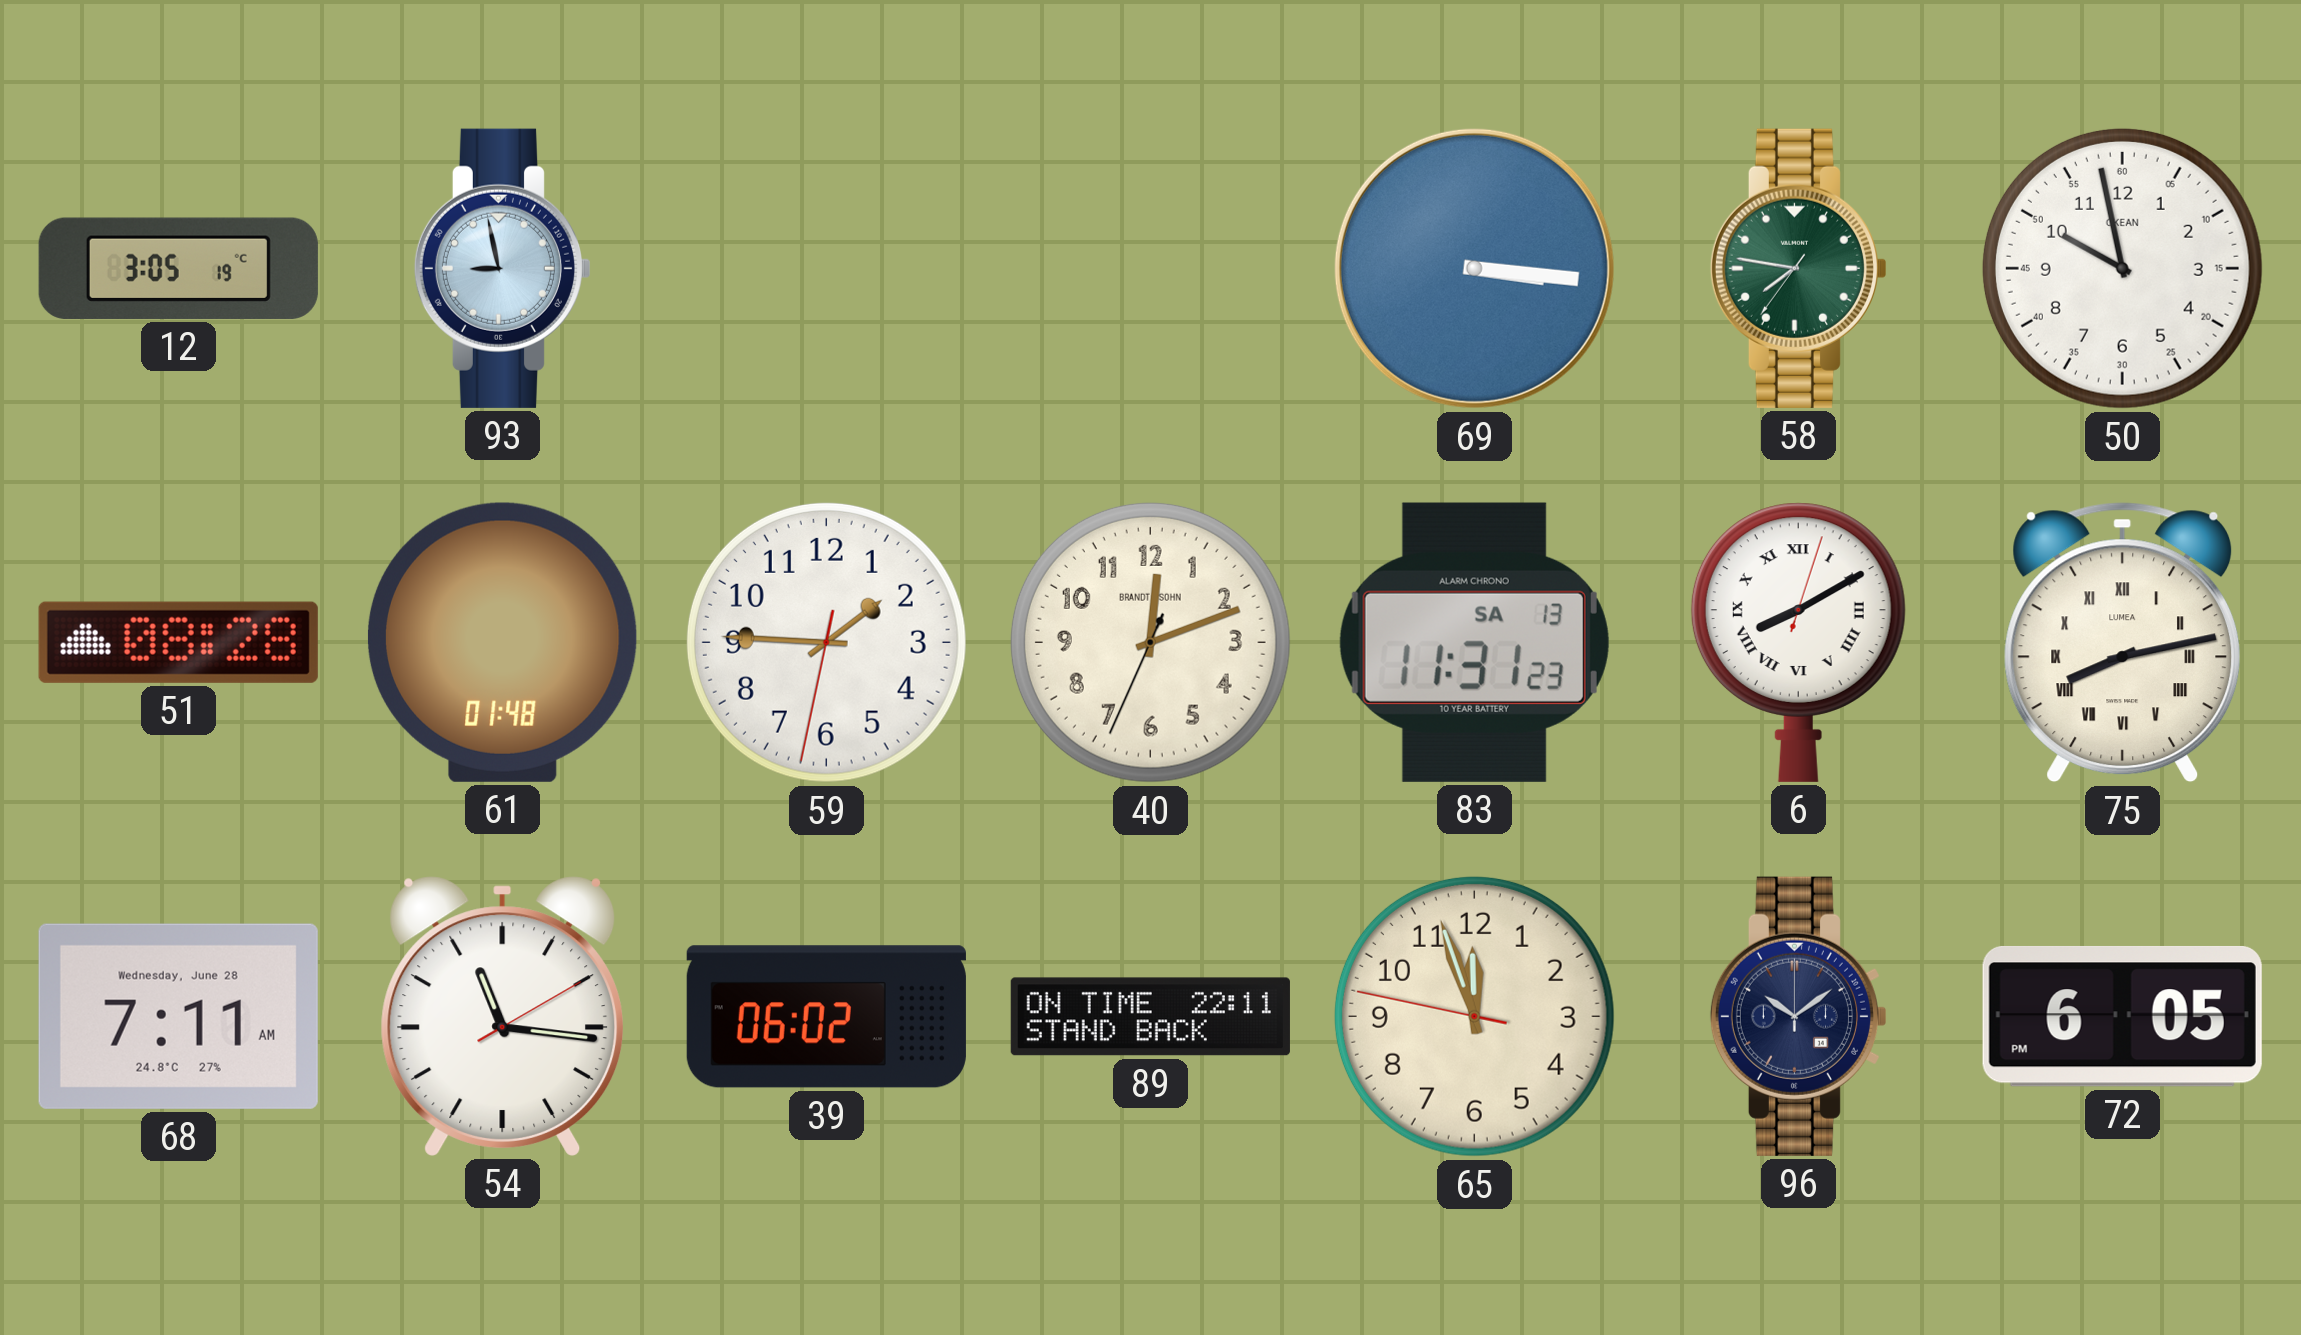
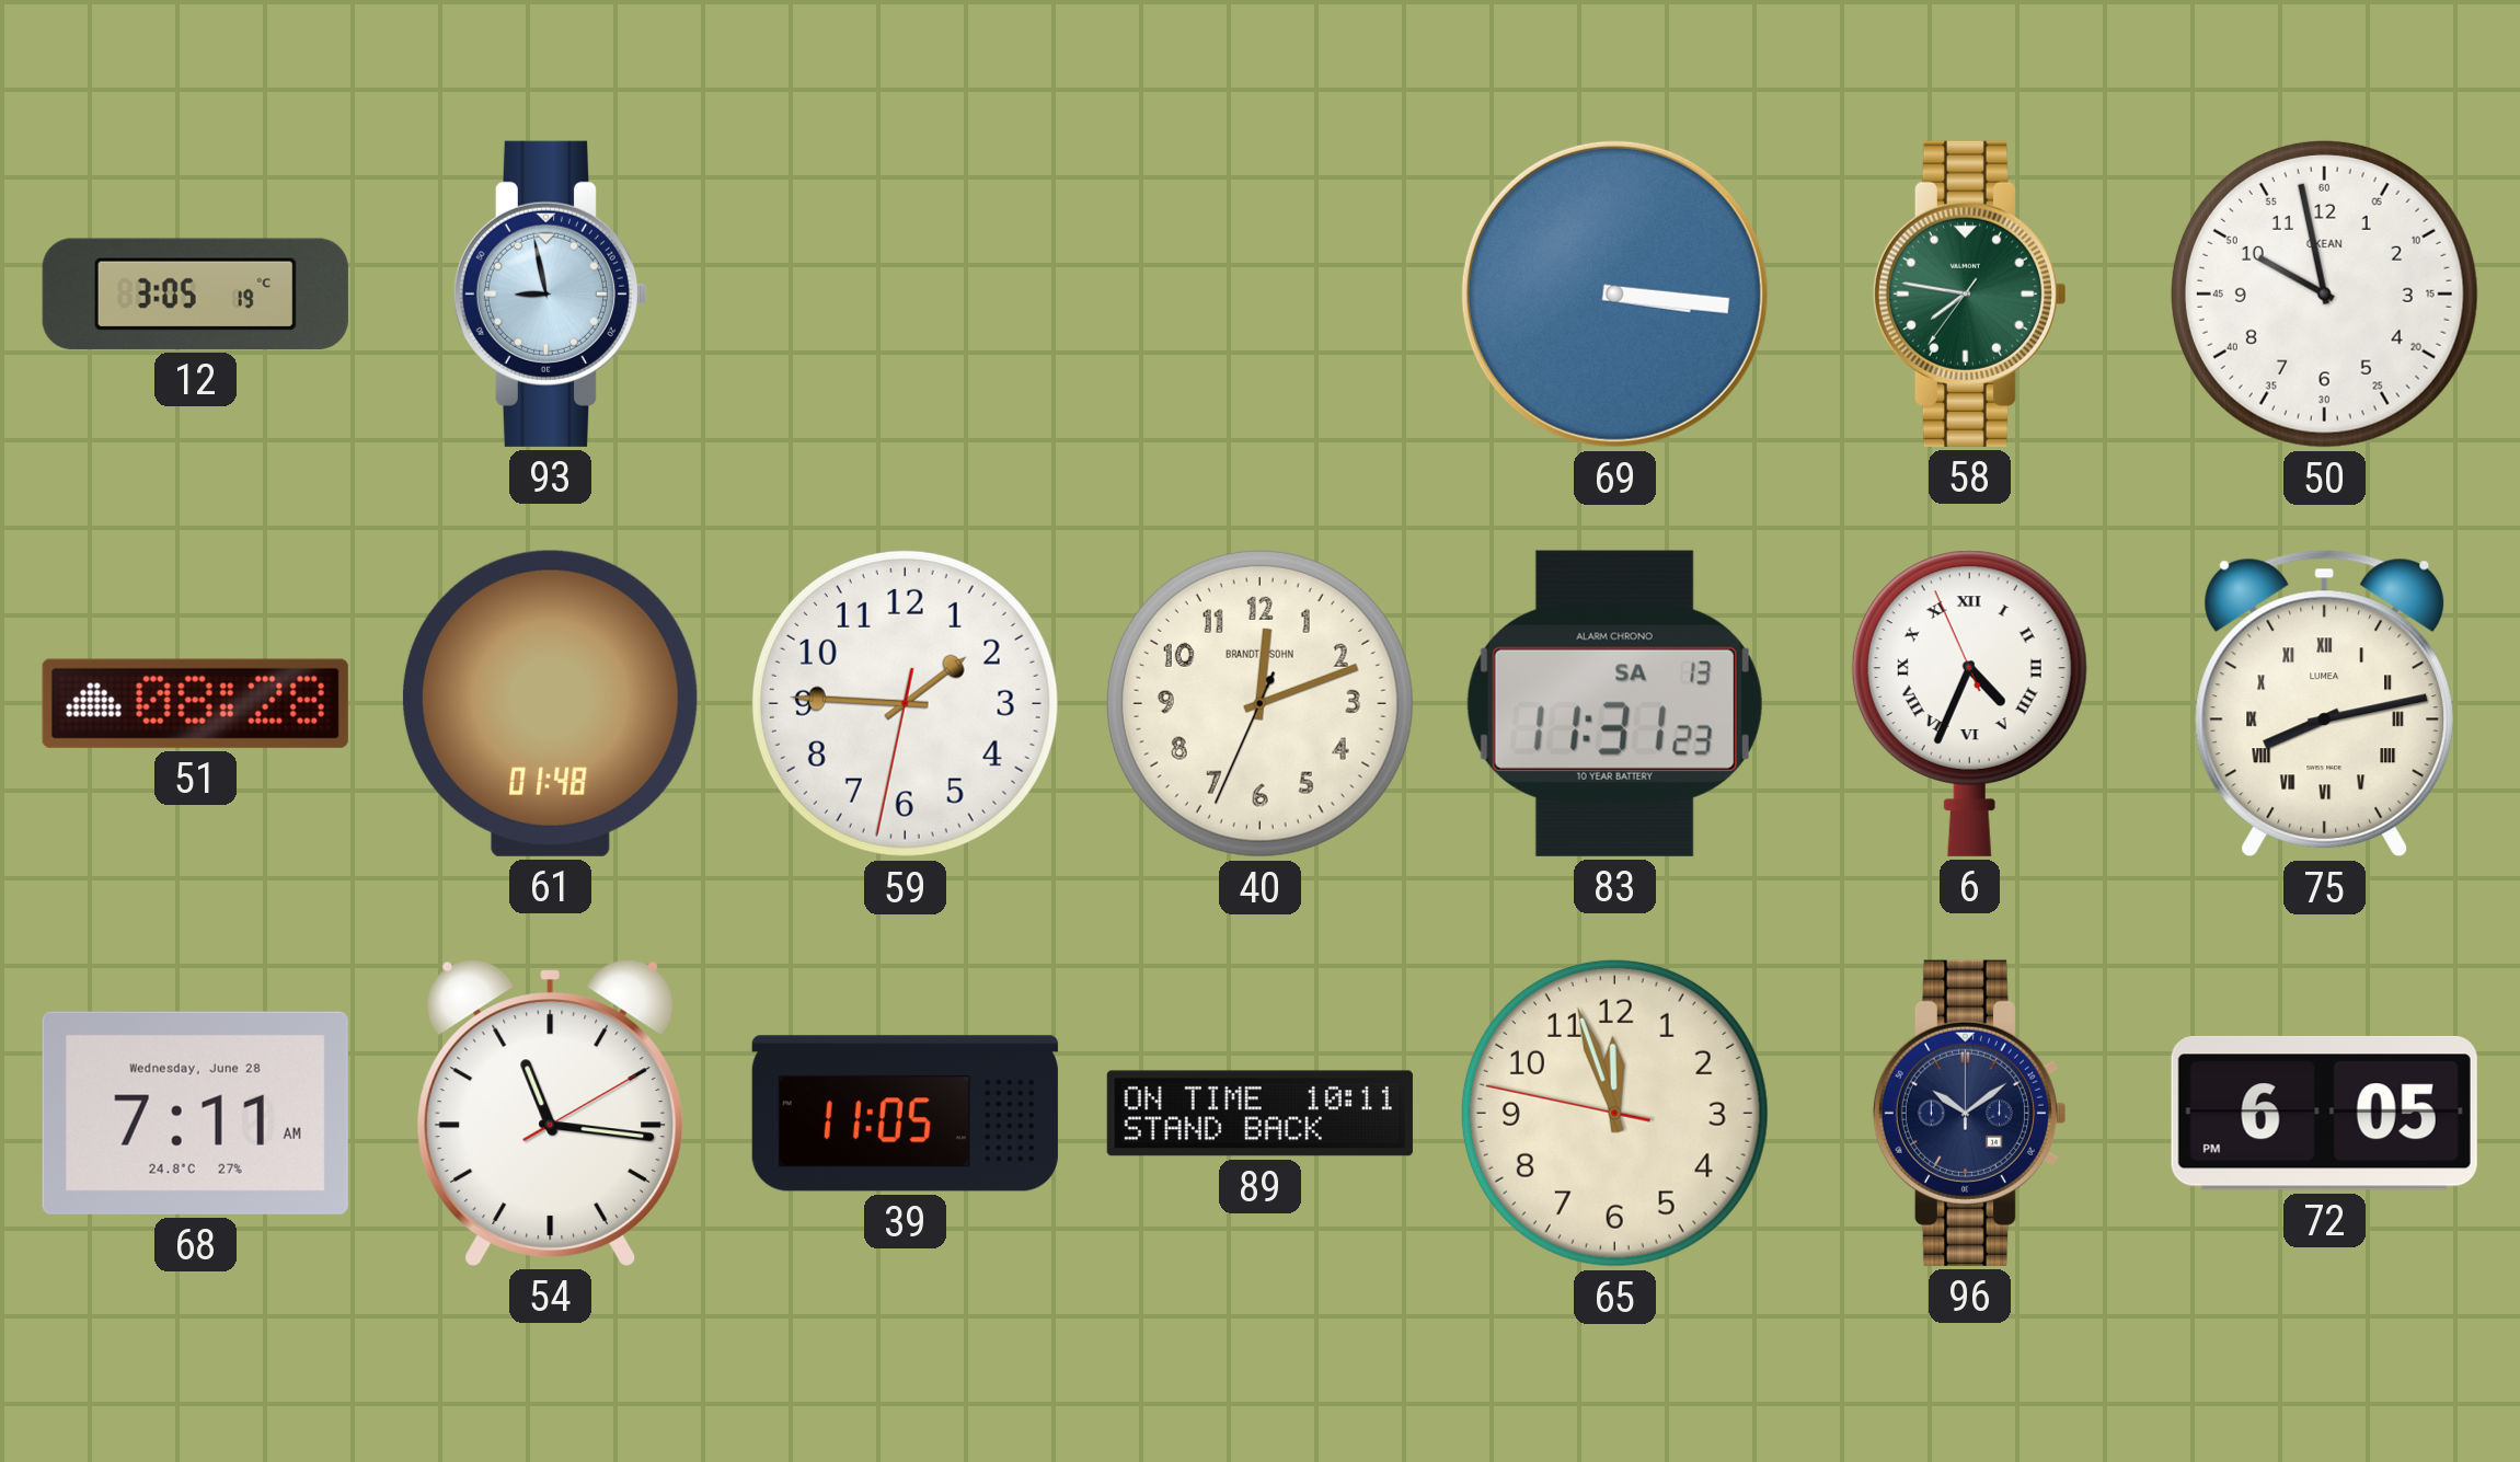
6: 8:10 -> 4:33
39: 06:02 -> 11:05
89: 22:11 -> 10:11
